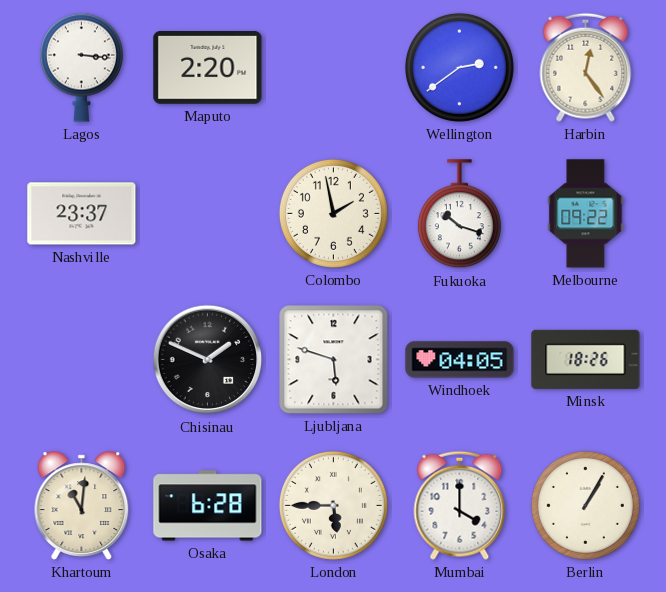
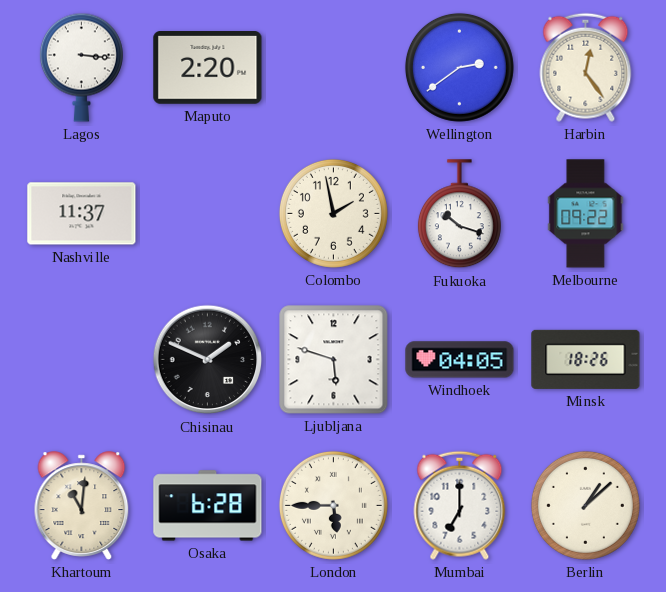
Nashville: 23:37 -> 11:37
Mumbai: 4:00 -> 7:00
Berlin: 1:05 -> 1:08
